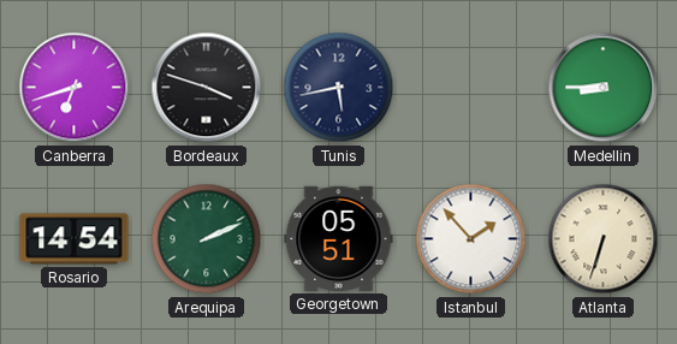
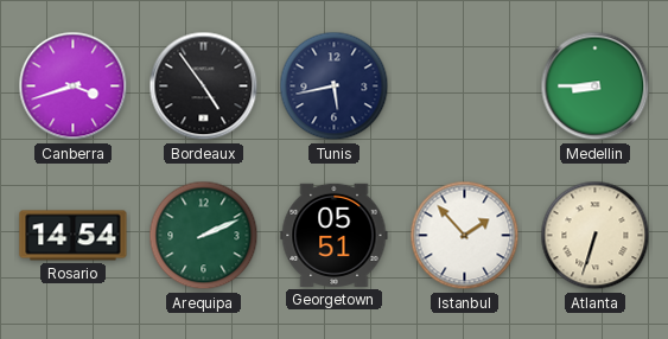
Canberra: 6:42 -> 3:42
Bordeaux: 3:48 -> 4:54
